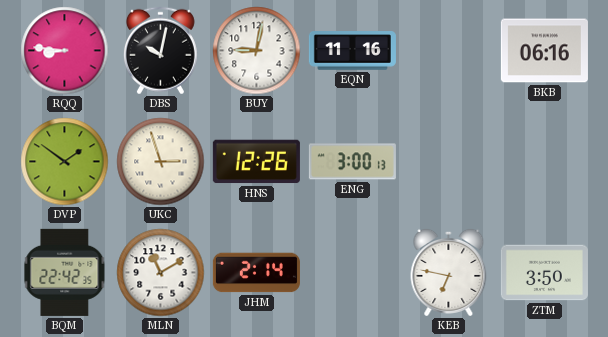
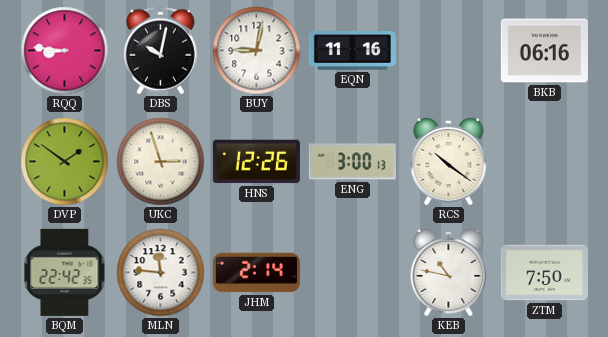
RCS: none -> 10:21
MLN: 11:10 -> 11:46
KEB: 6:47 -> 10:47
ZTM: 3:50 -> 7:50
